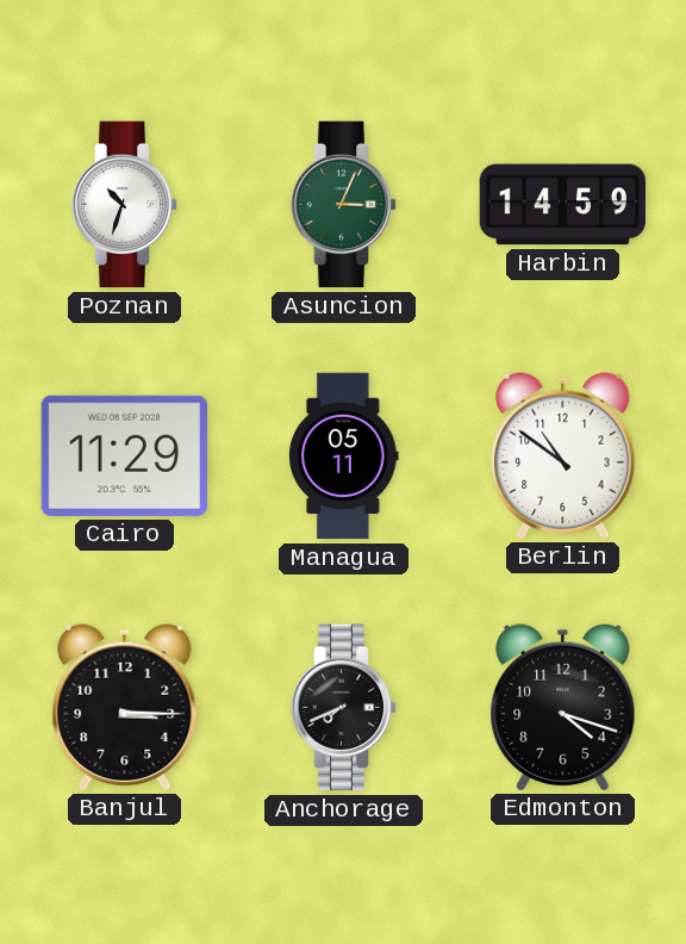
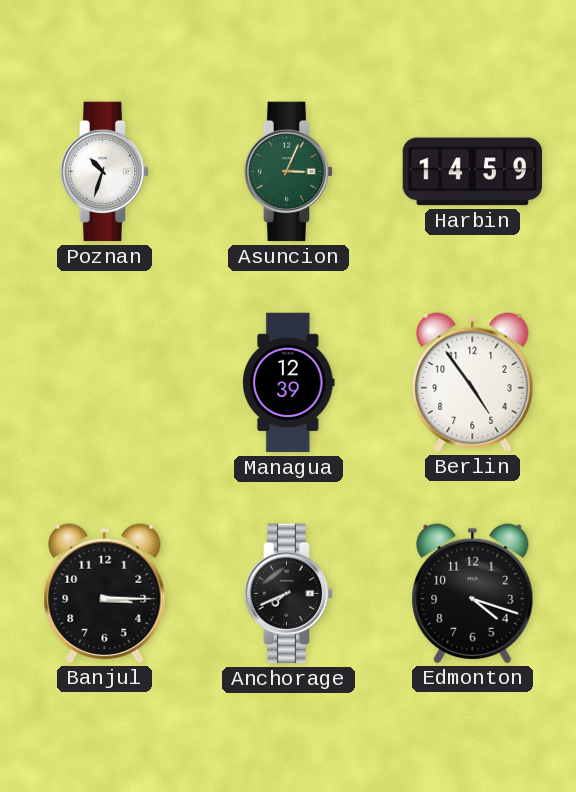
Cairo: 11:29 -> none
Managua: 05:11 -> 12:39
Berlin: 10:51 -> 4:54
